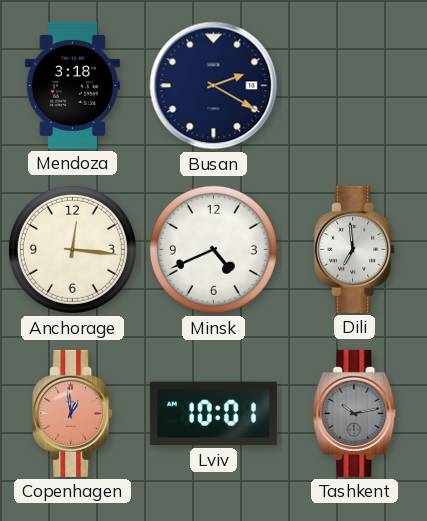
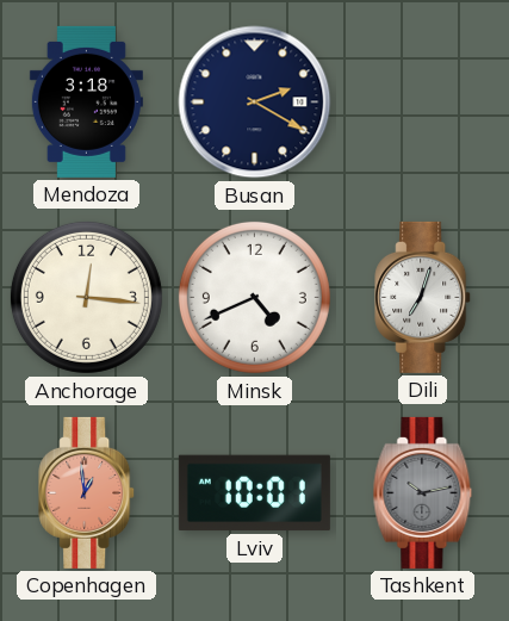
Dili: 6:59 -> 7:03
